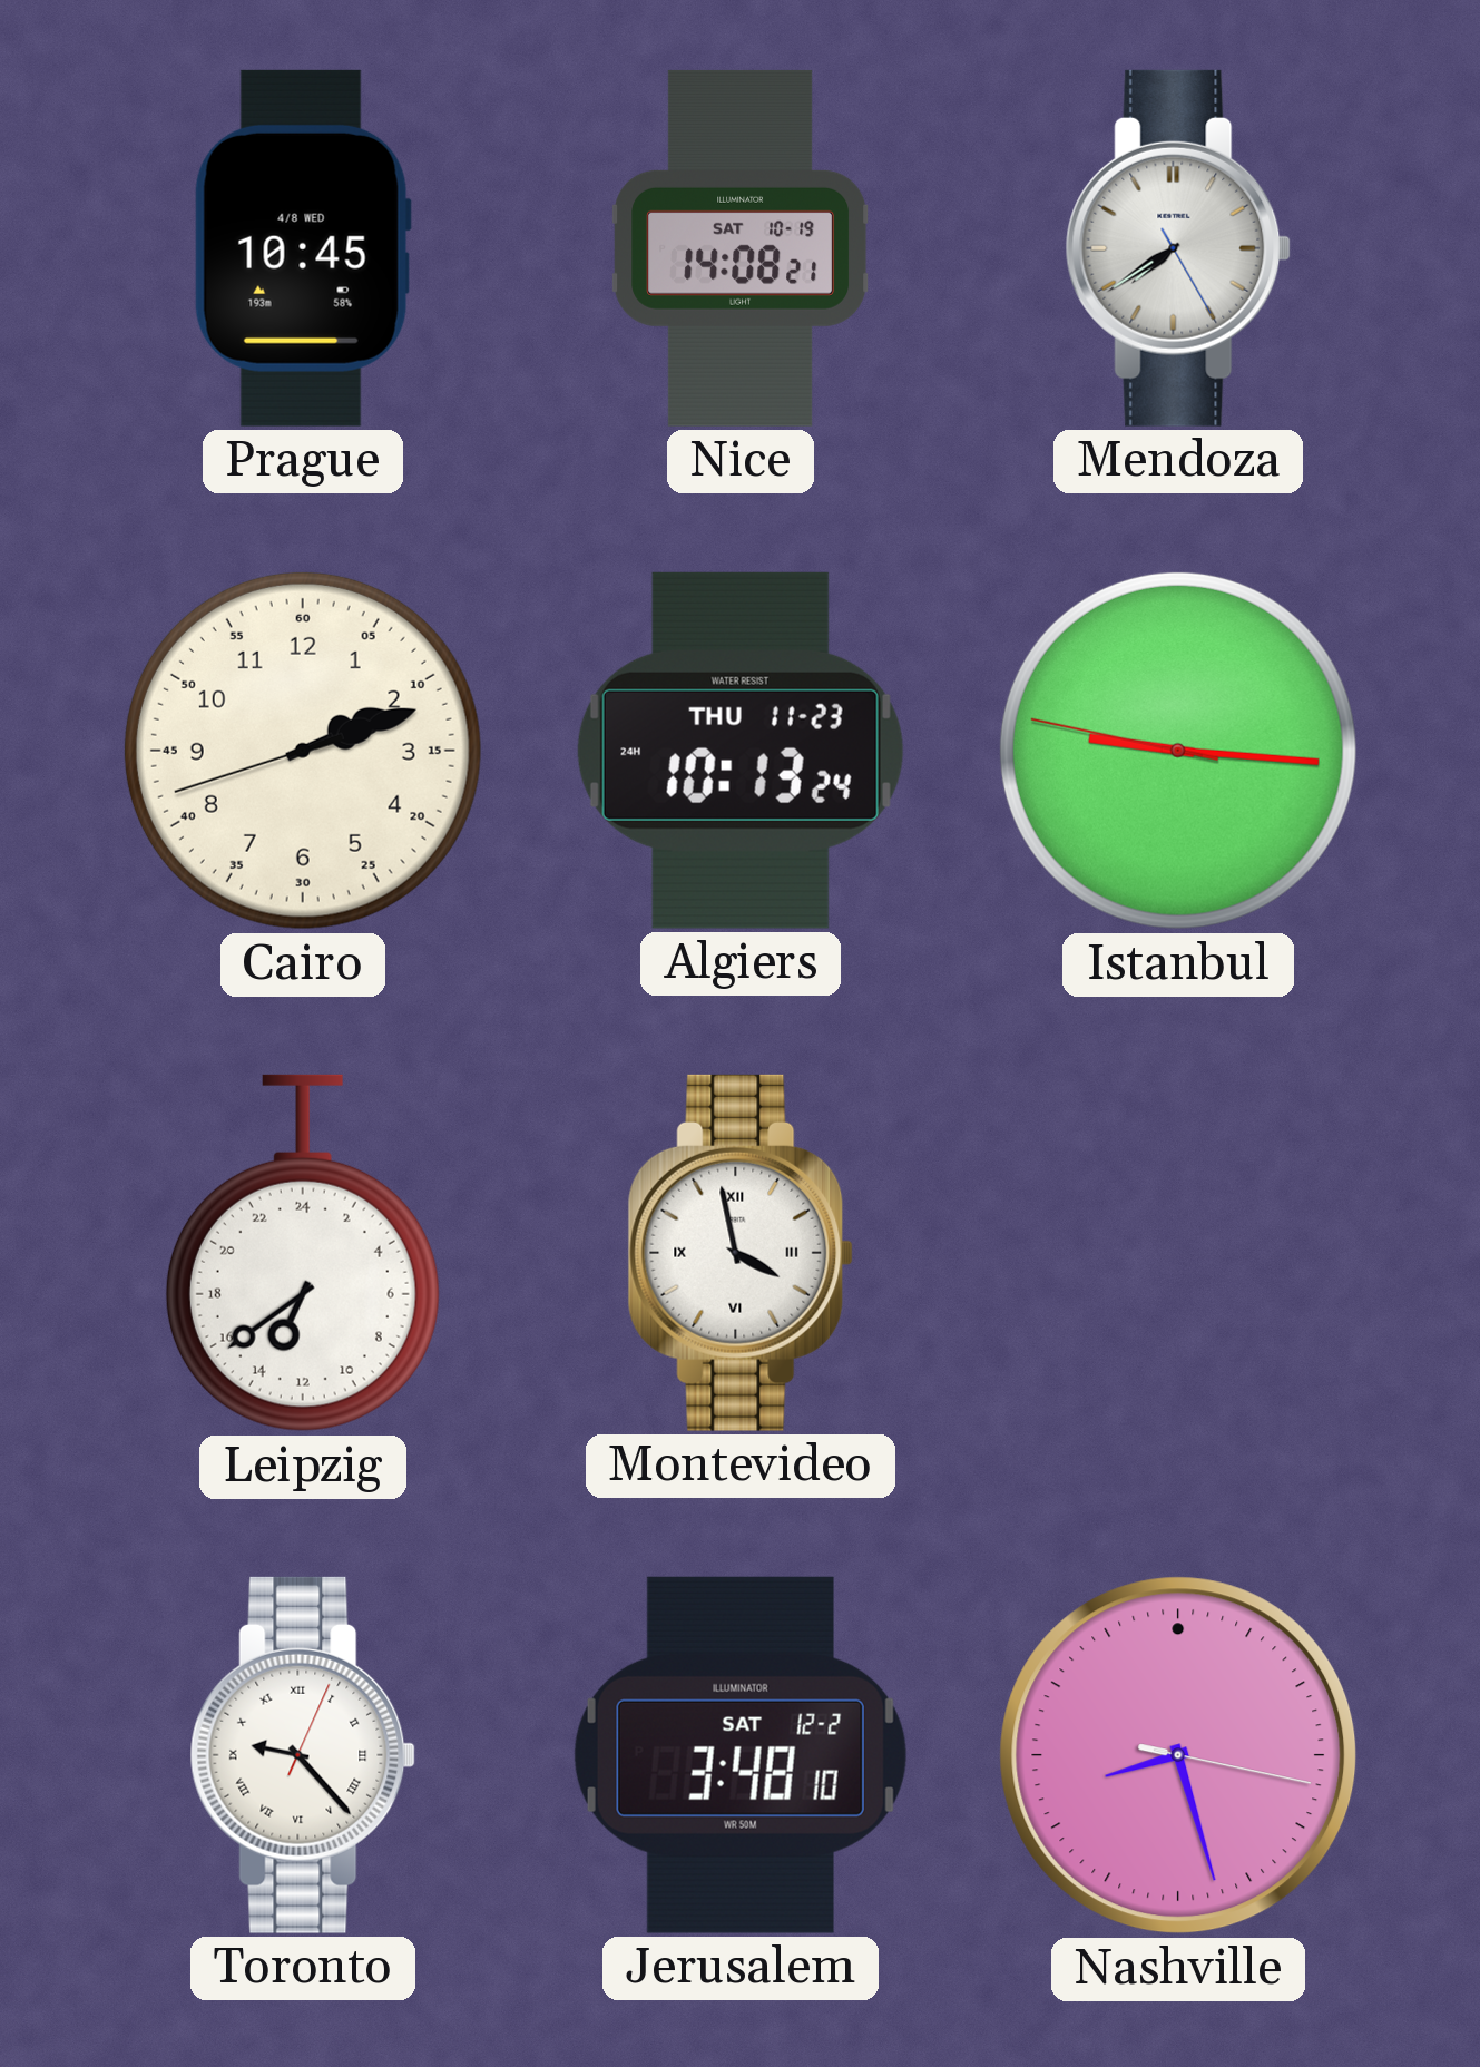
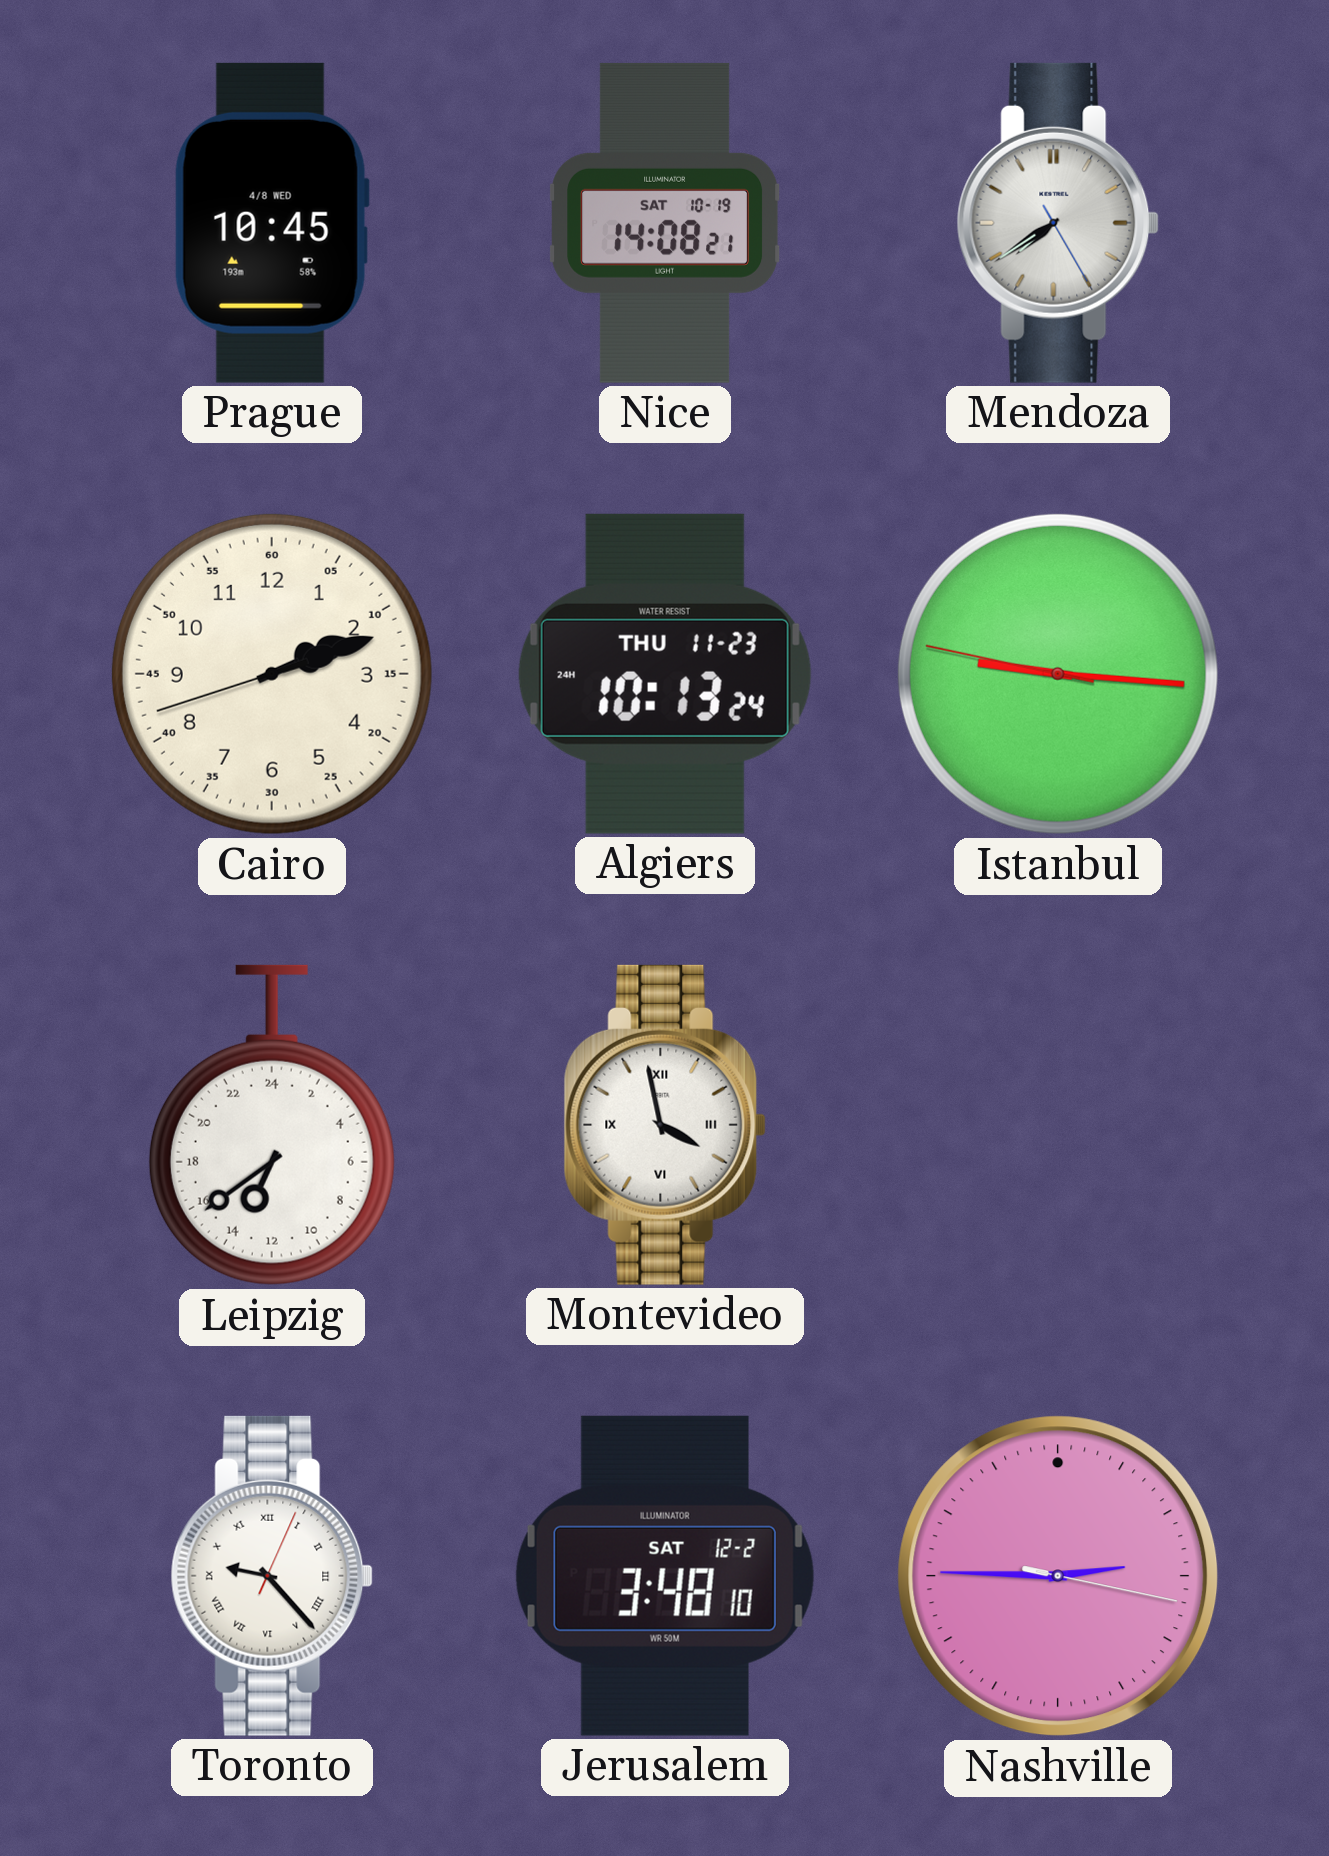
Nashville: 8:27 -> 2:45
